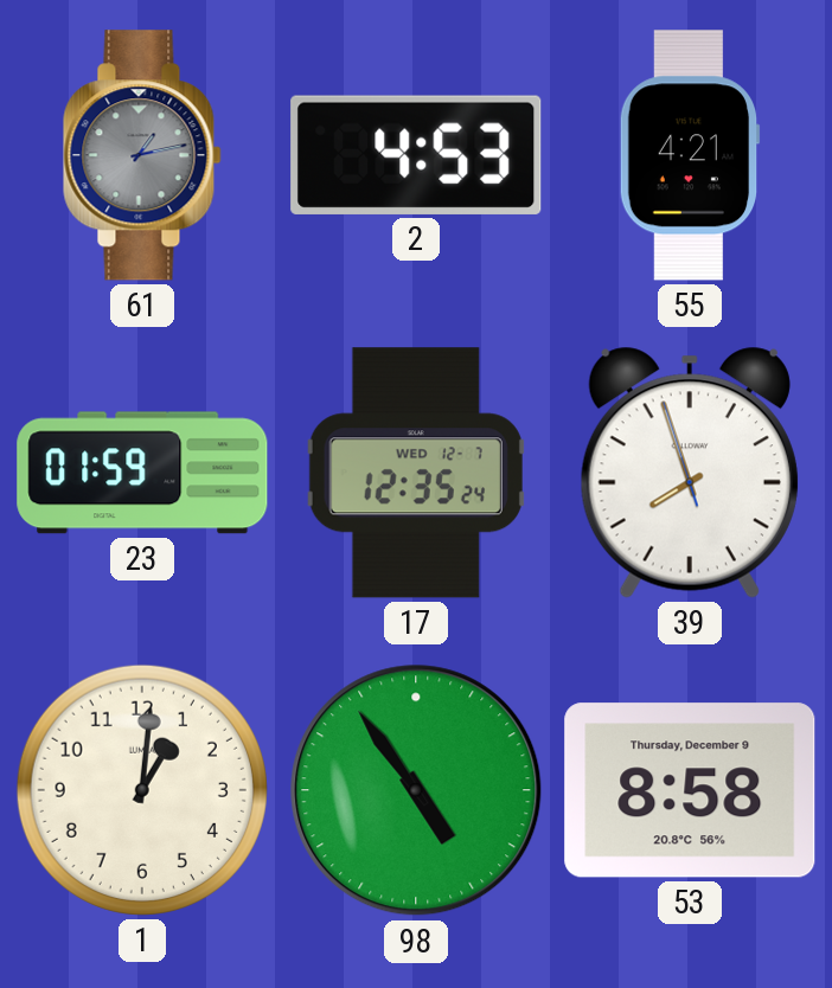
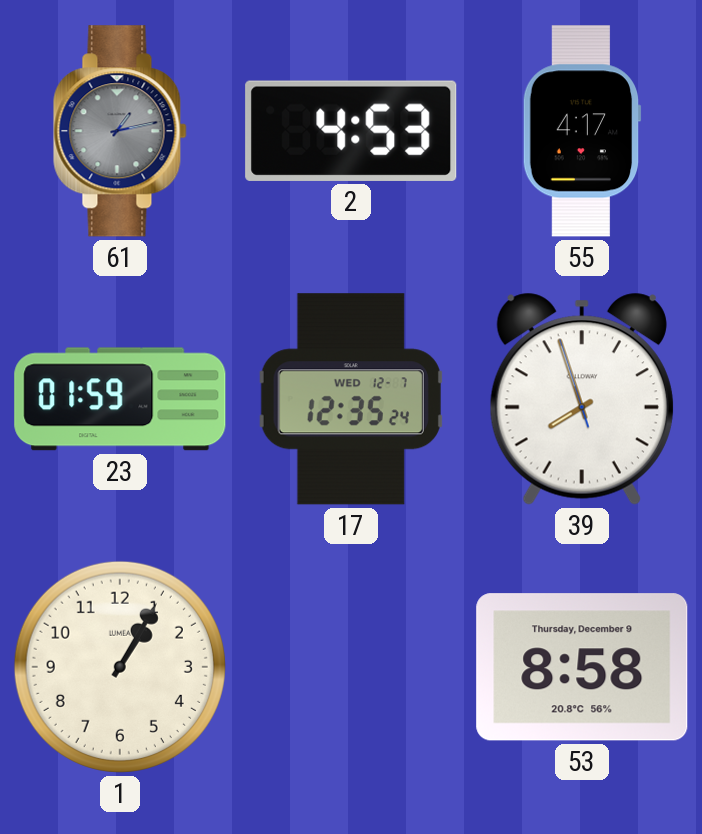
55: 4:21 -> 4:17
1: 1:01 -> 1:05
98: 4:54 -> none
